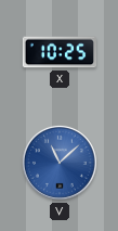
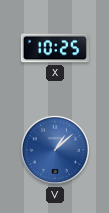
V: 11:08 -> 1:08
